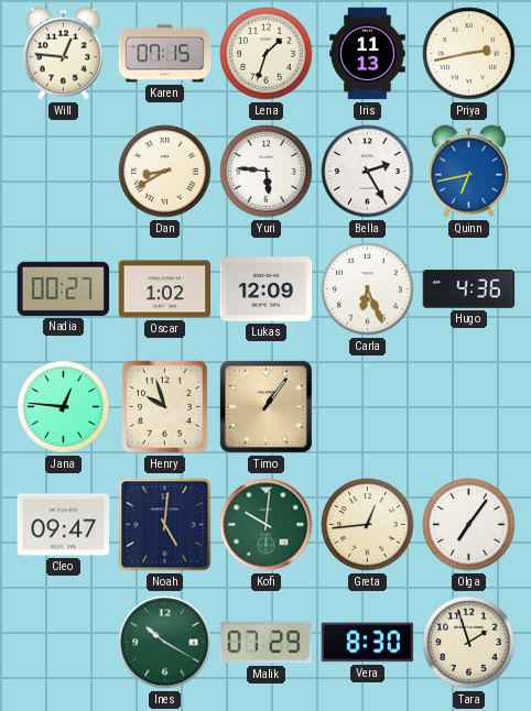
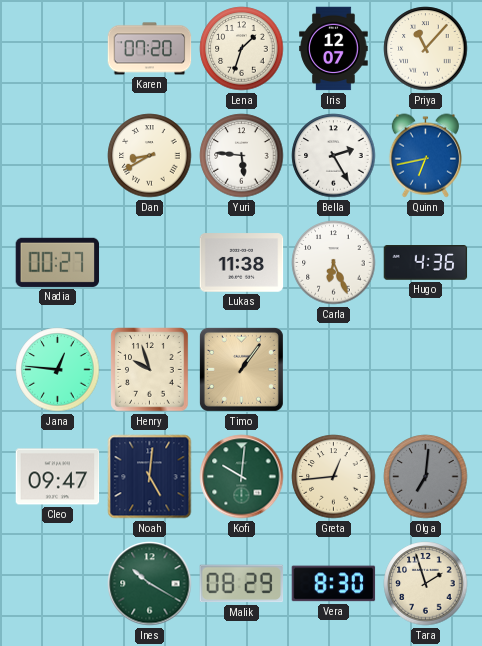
Will: 12:46 -> none
Karen: 07:15 -> 07:20
Iris: 11:13 -> 12:07
Priya: 2:43 -> 11:07
Oscar: 1:02 -> none
Lukas: 12:09 -> 11:38
Olga: 7:06 -> 7:01
Olga dial: white -> grey
Malik: 07:29 -> 08:29
